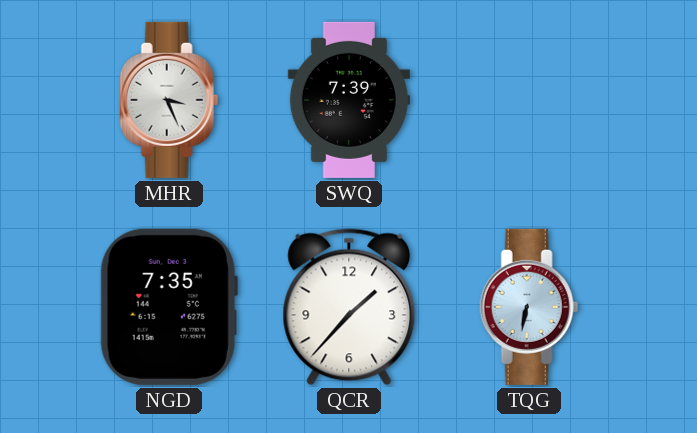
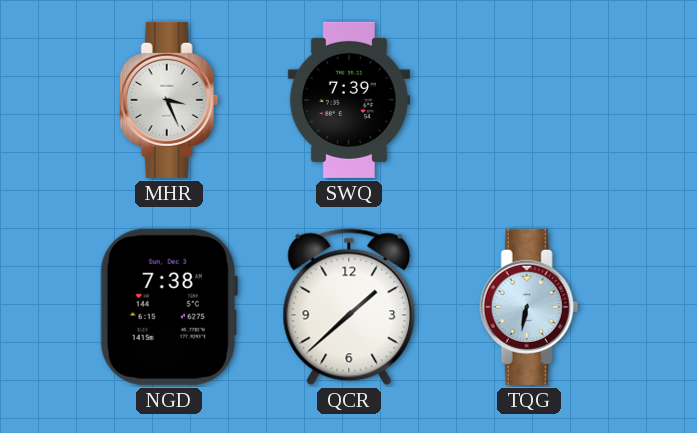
NGD: 7:35 -> 7:38
QCR: 1:37 -> 1:38
